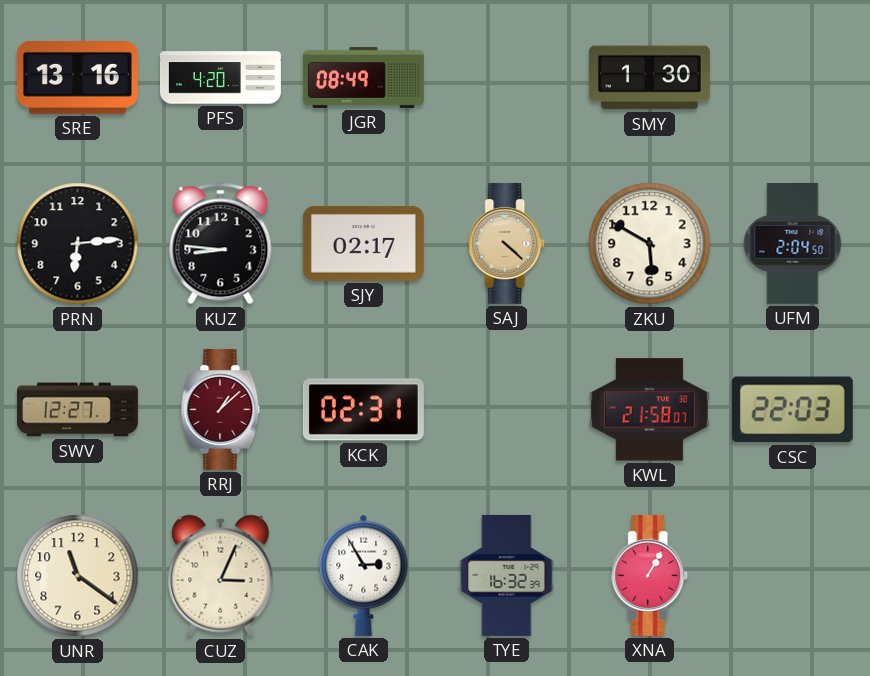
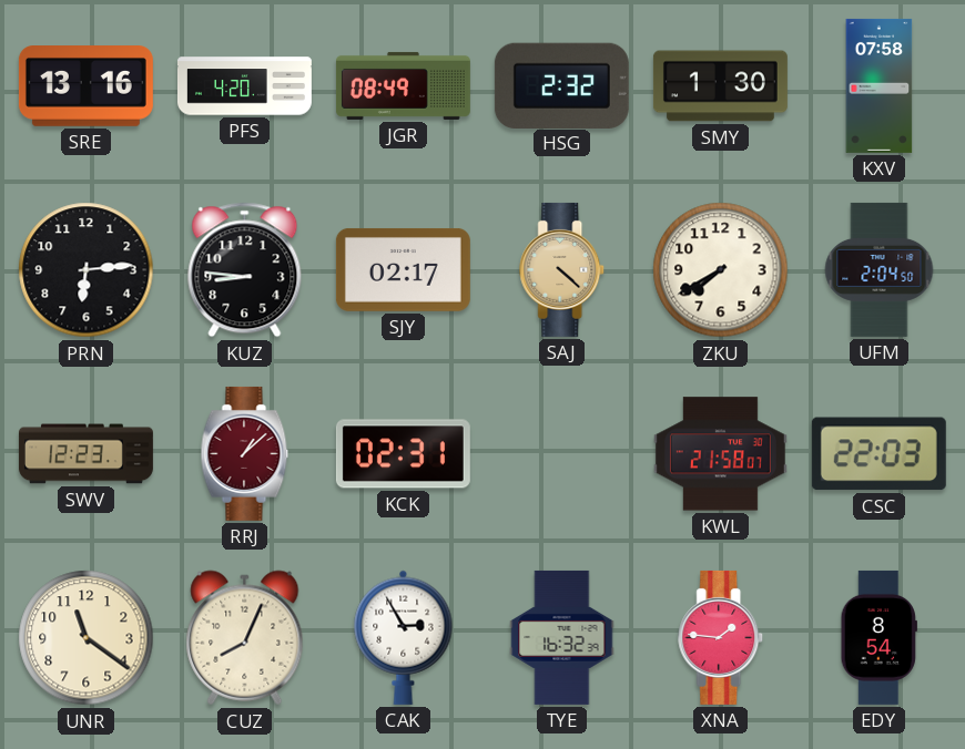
HSG: none -> 2:32
KXV: none -> 07:58
ZKU: 5:50 -> 7:40
SWV: 12:27 -> 12:23
CUZ: 3:04 -> 8:04
XNA: 1:05 -> 1:46
EDY: none -> 8:54
